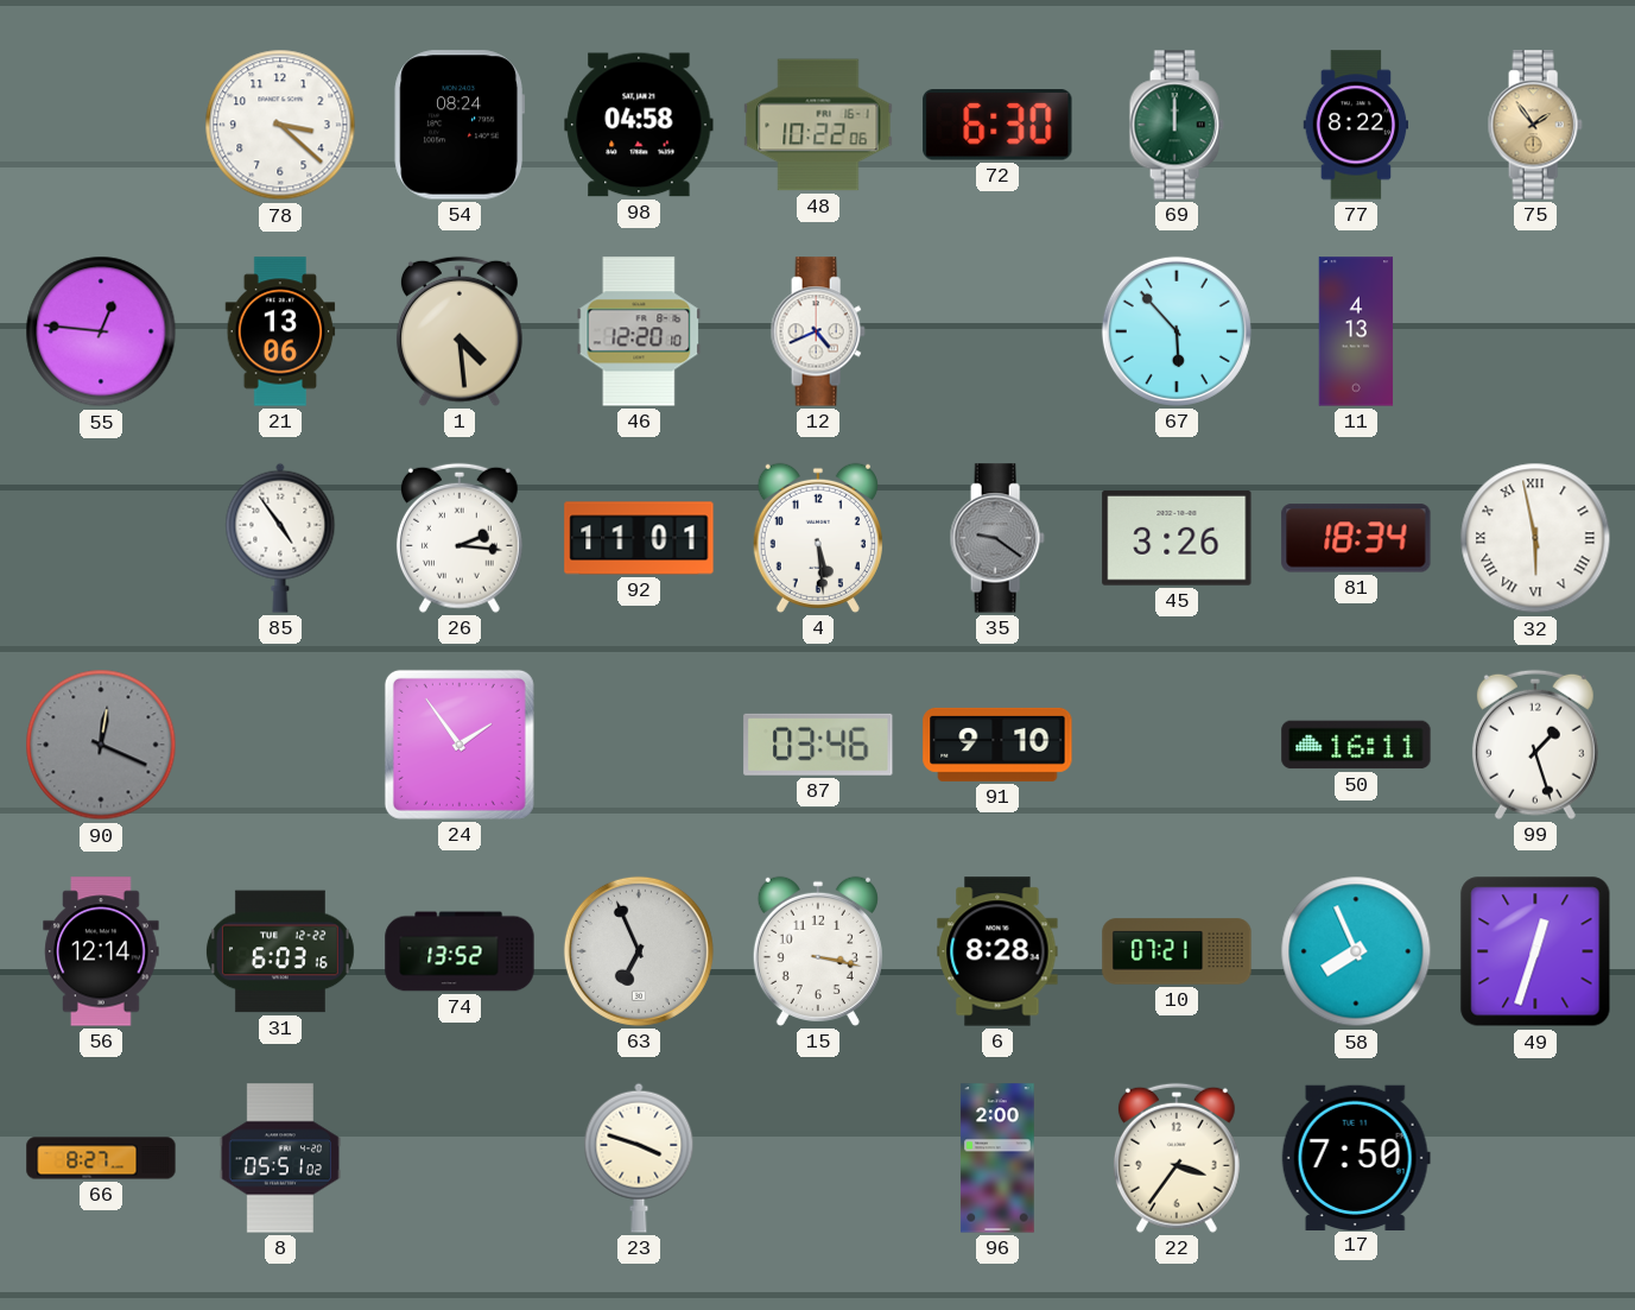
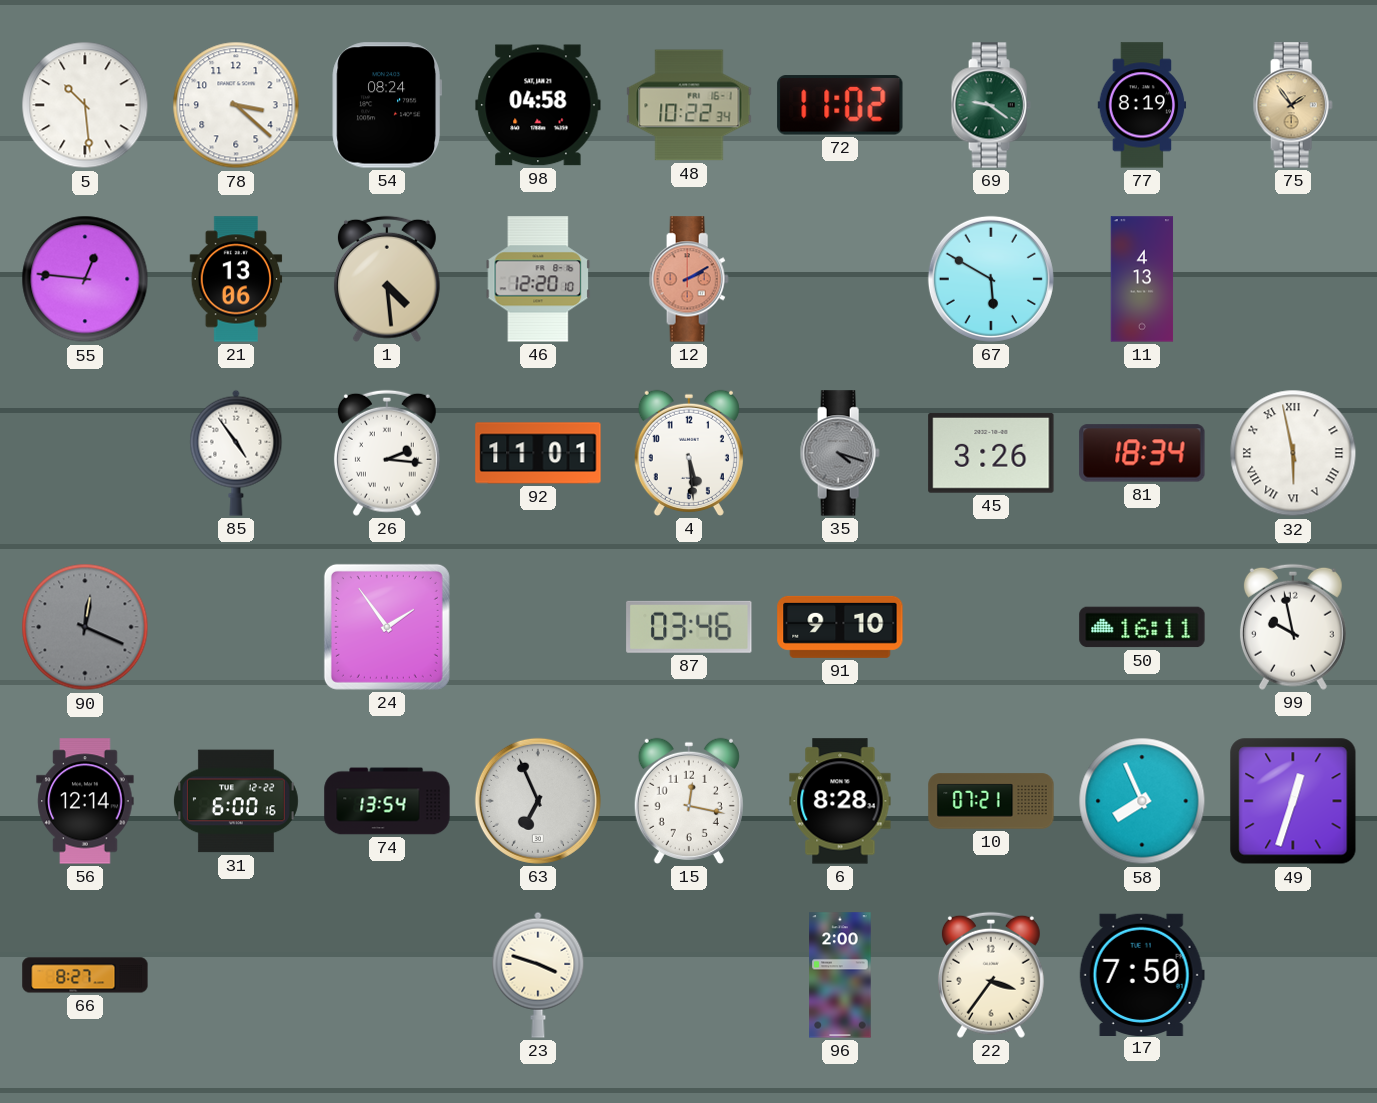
5: none -> 10:29
48: 10:22:06 -> 10:22:34
72: 6:30 -> 11:02
69: 12:00 -> 9:21
77: 8:22 -> 8:19
12: 4:41 -> 2:10
12 dial: white -> salmon
67: 5:53 -> 5:50
35: 9:21 -> 4:18
99: 1:27 -> 9:58
31: 6:03 -> 6:00
74: 13:52 -> 13:54
15: 3:17 -> 12:17
8: 05:51 -> none
